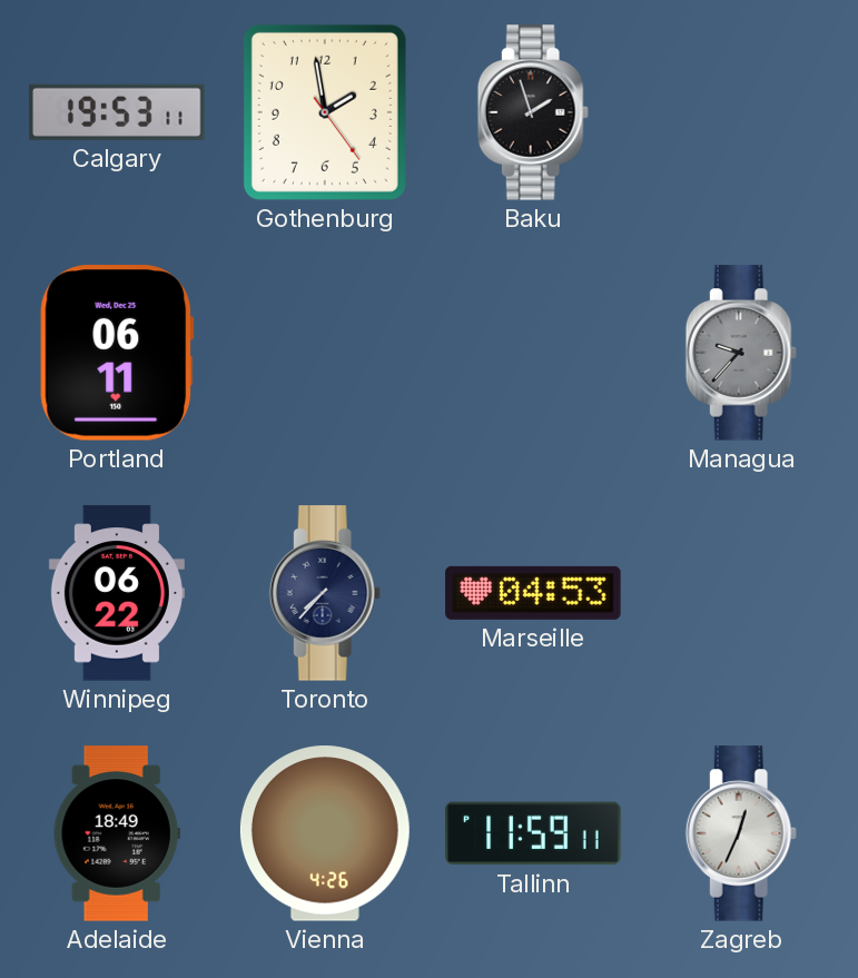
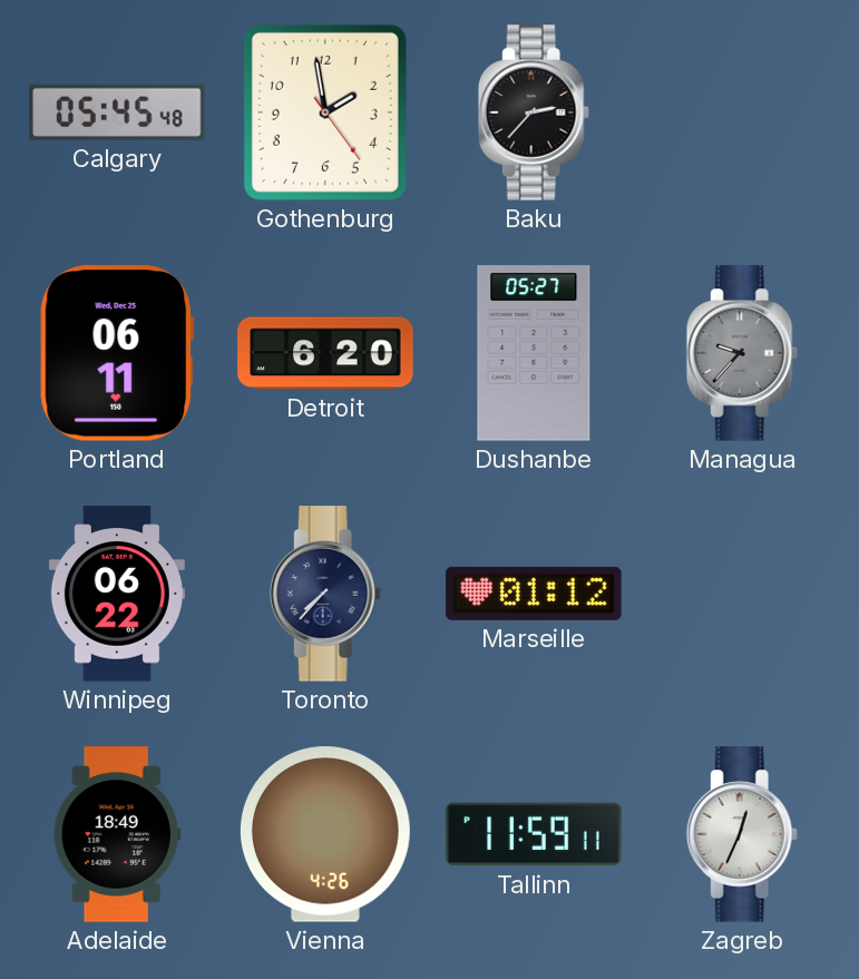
Calgary: 19:53 -> 05:45
Baku: 1:57 -> 2:37
Detroit: none -> 6:20
Dushanbe: none -> 05:27
Marseille: 04:53 -> 01:12
